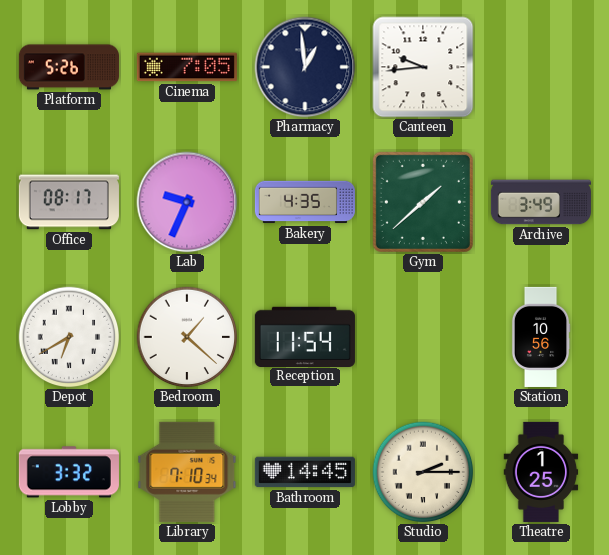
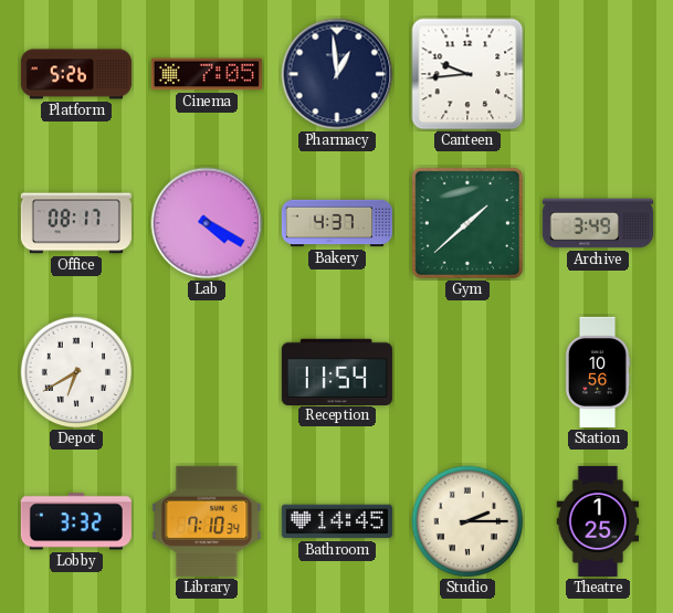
Lab: 9:34 -> 4:20
Bakery: 4:35 -> 4:37
Bedroom: 1:22 -> none
